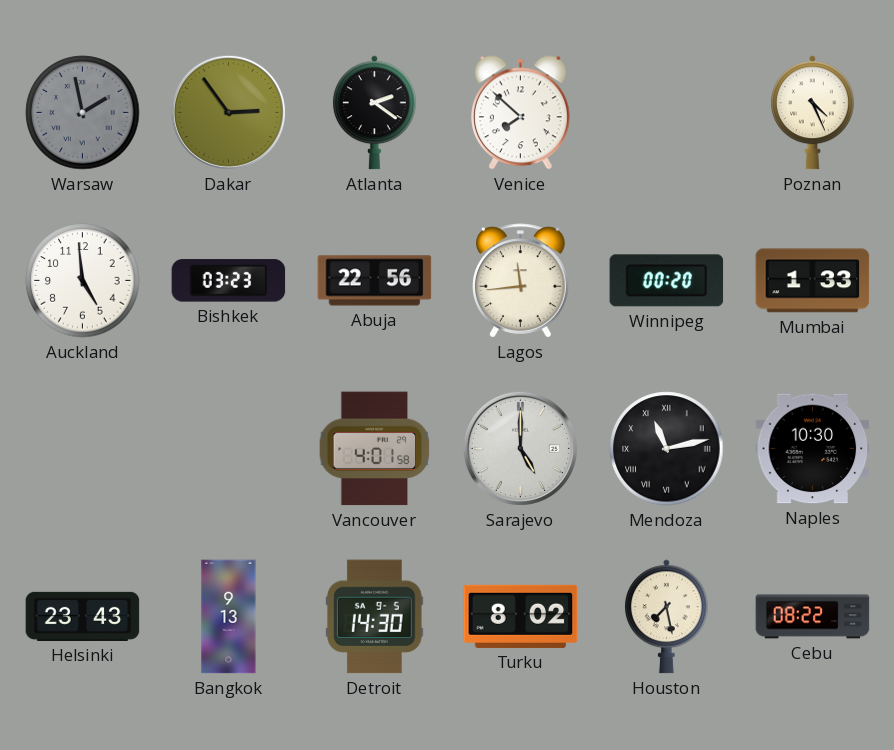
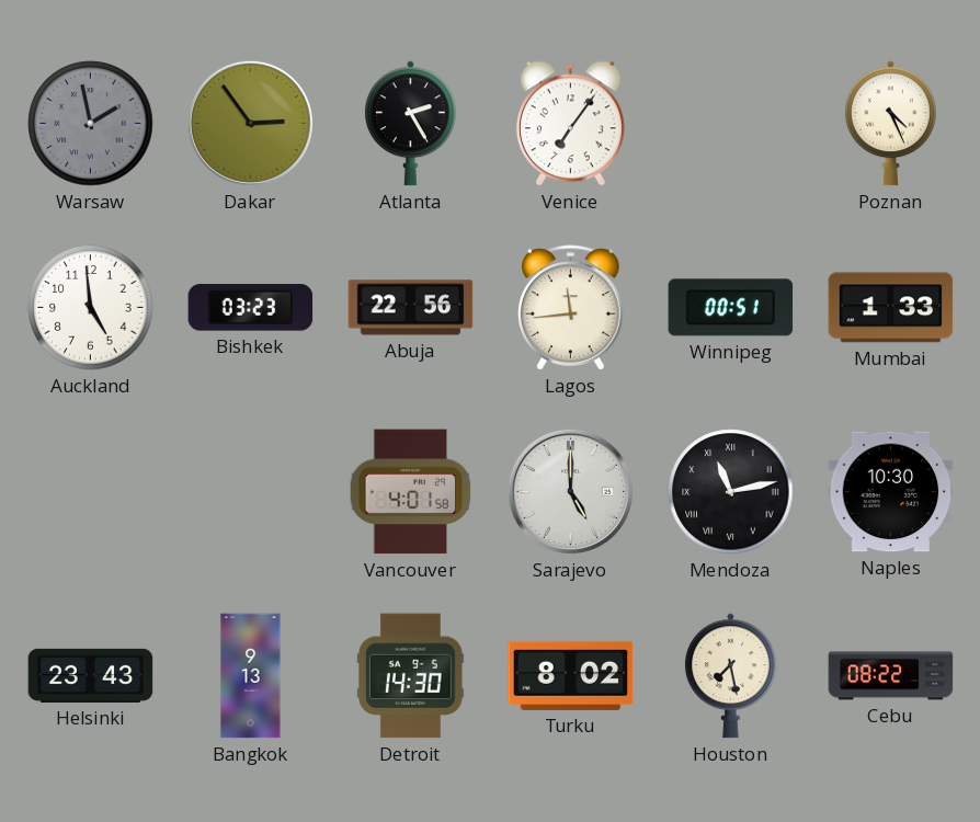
Atlanta: 2:21 -> 2:25
Venice: 7:52 -> 7:06
Winnipeg: 00:20 -> 00:51
